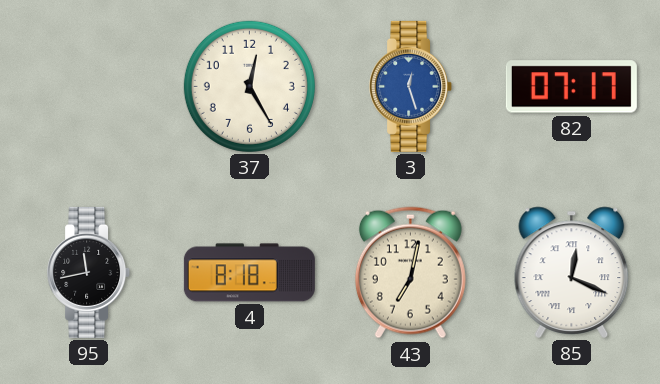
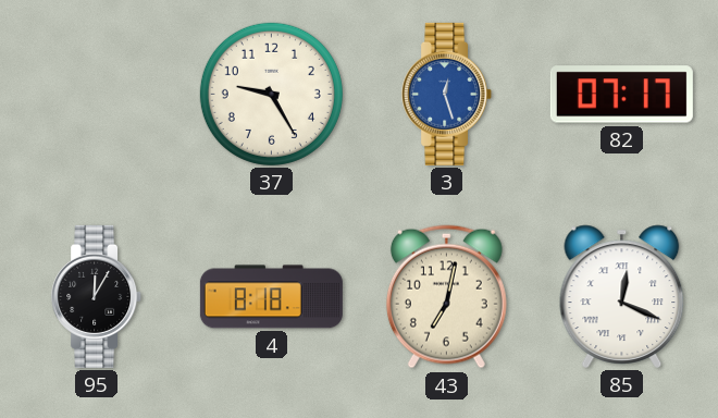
37: 12:25 -> 9:25
95: 11:43 -> 12:05
